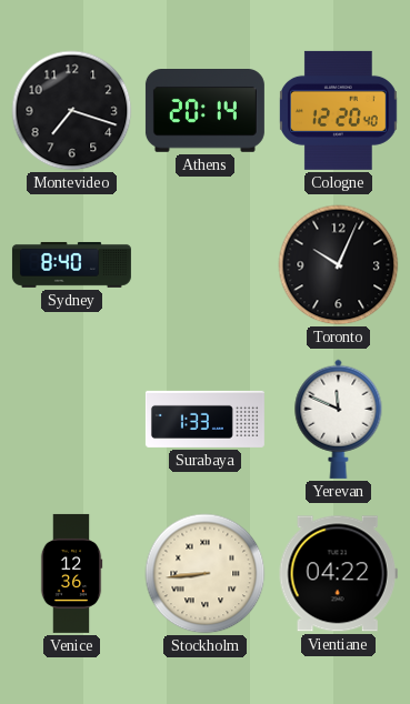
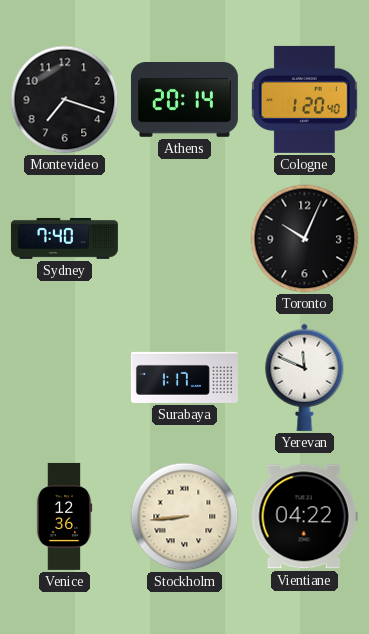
Cologne: 12:20 -> 1:20
Sydney: 8:40 -> 7:40
Surabaya: 1:33 -> 1:17
